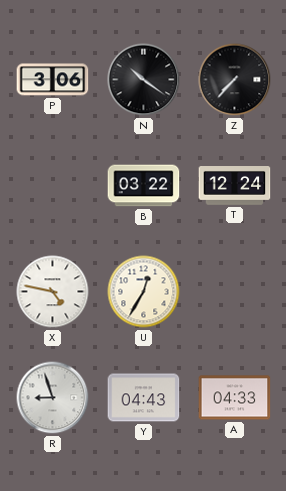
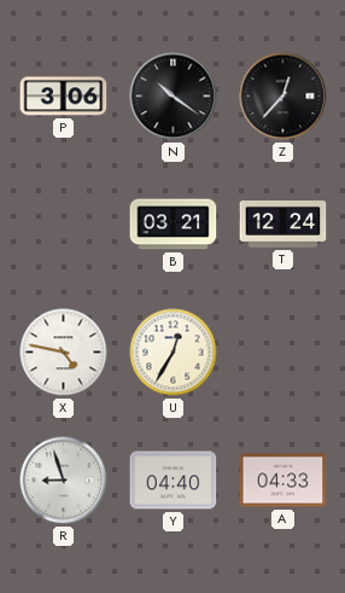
Z: 7:37 -> 12:37
B: 03:22 -> 03:21
Y: 04:43 -> 04:40
